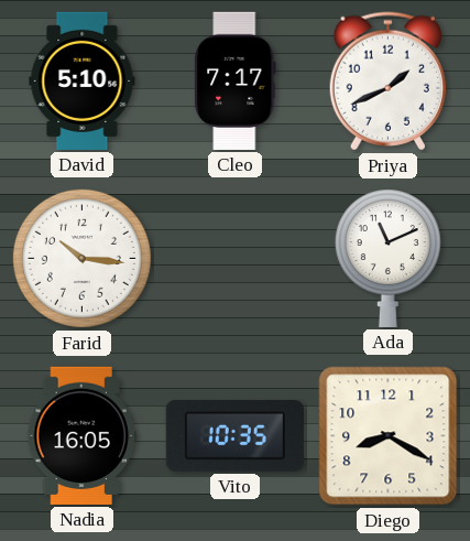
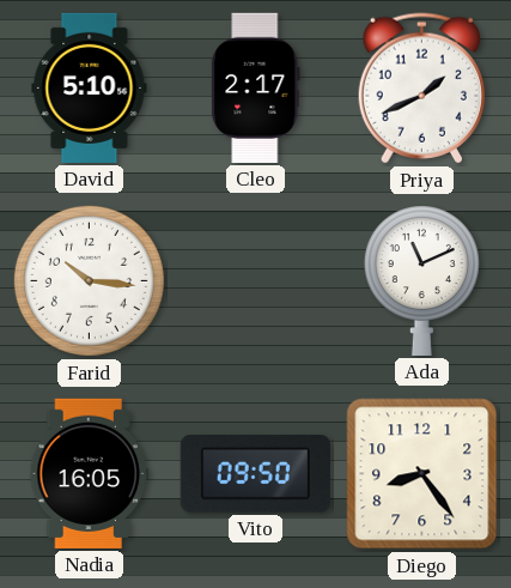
Cleo: 7:17 -> 2:17
Vito: 10:35 -> 09:50
Diego: 8:20 -> 8:24
